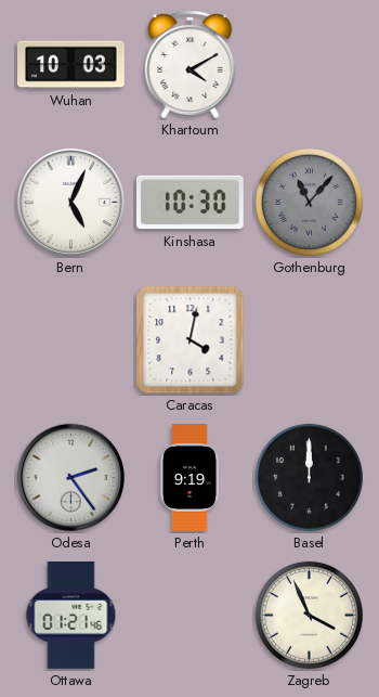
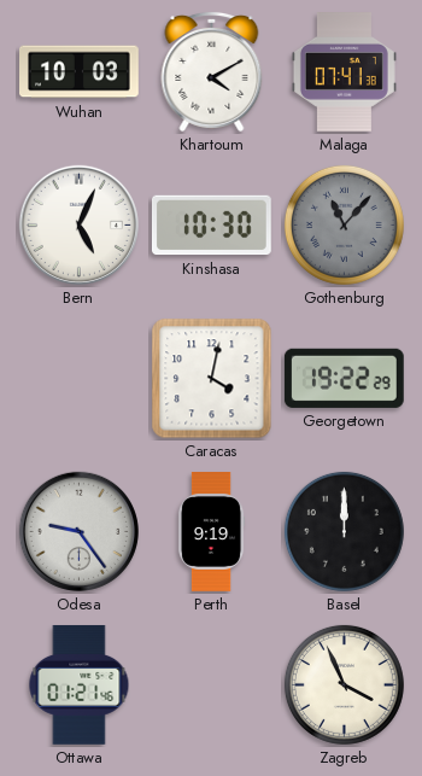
Malaga: none -> 07:41
Georgetown: none -> 19:22
Odesa: 2:24 -> 9:24
